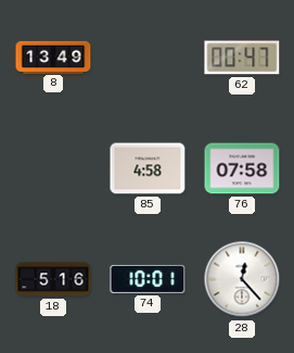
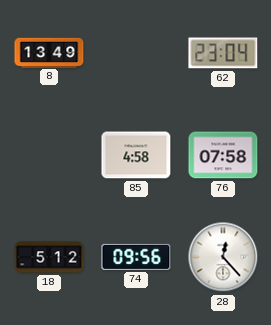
62: 00:47 -> 23:04
18: 5:16 -> 5:12
74: 10:01 -> 09:56
